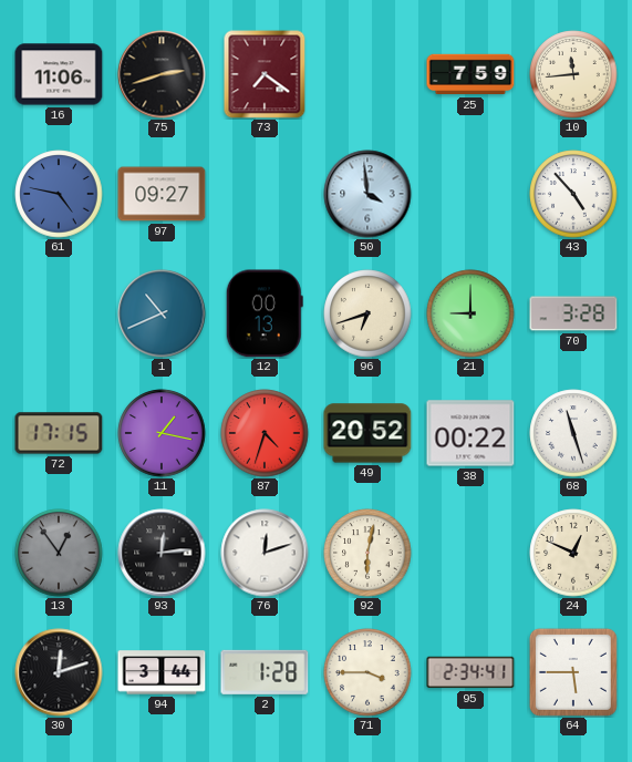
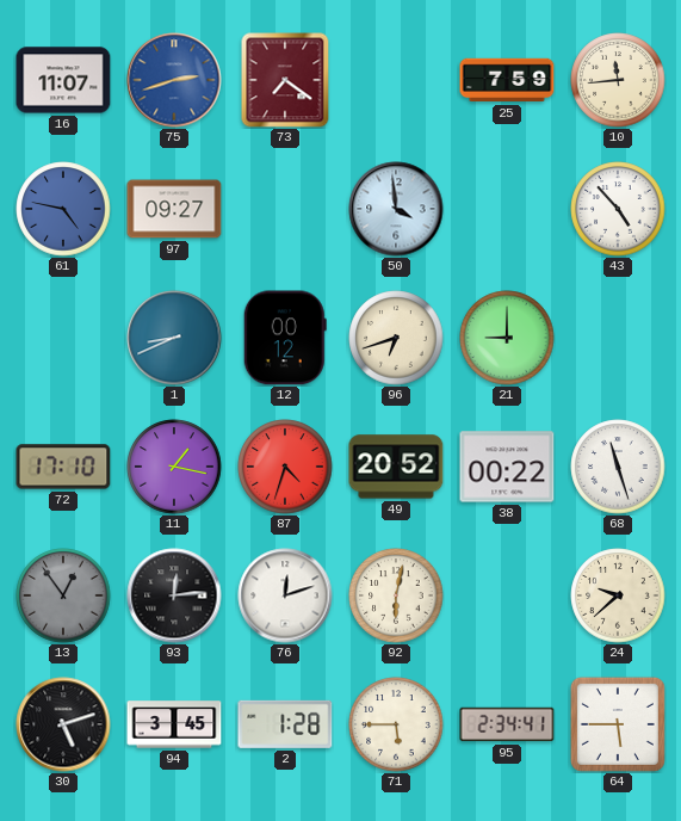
16: 11:06 -> 11:07
75 dial: black -> blue
1: 10:41 -> 8:41
12: 00:13 -> 00:12
70: 3:28 -> none
72: 17:15 -> 17:10
24: 12:49 -> 9:38
30: 12:12 -> 5:12
94: 3:44 -> 3:45
71: 3:45 -> 5:45
